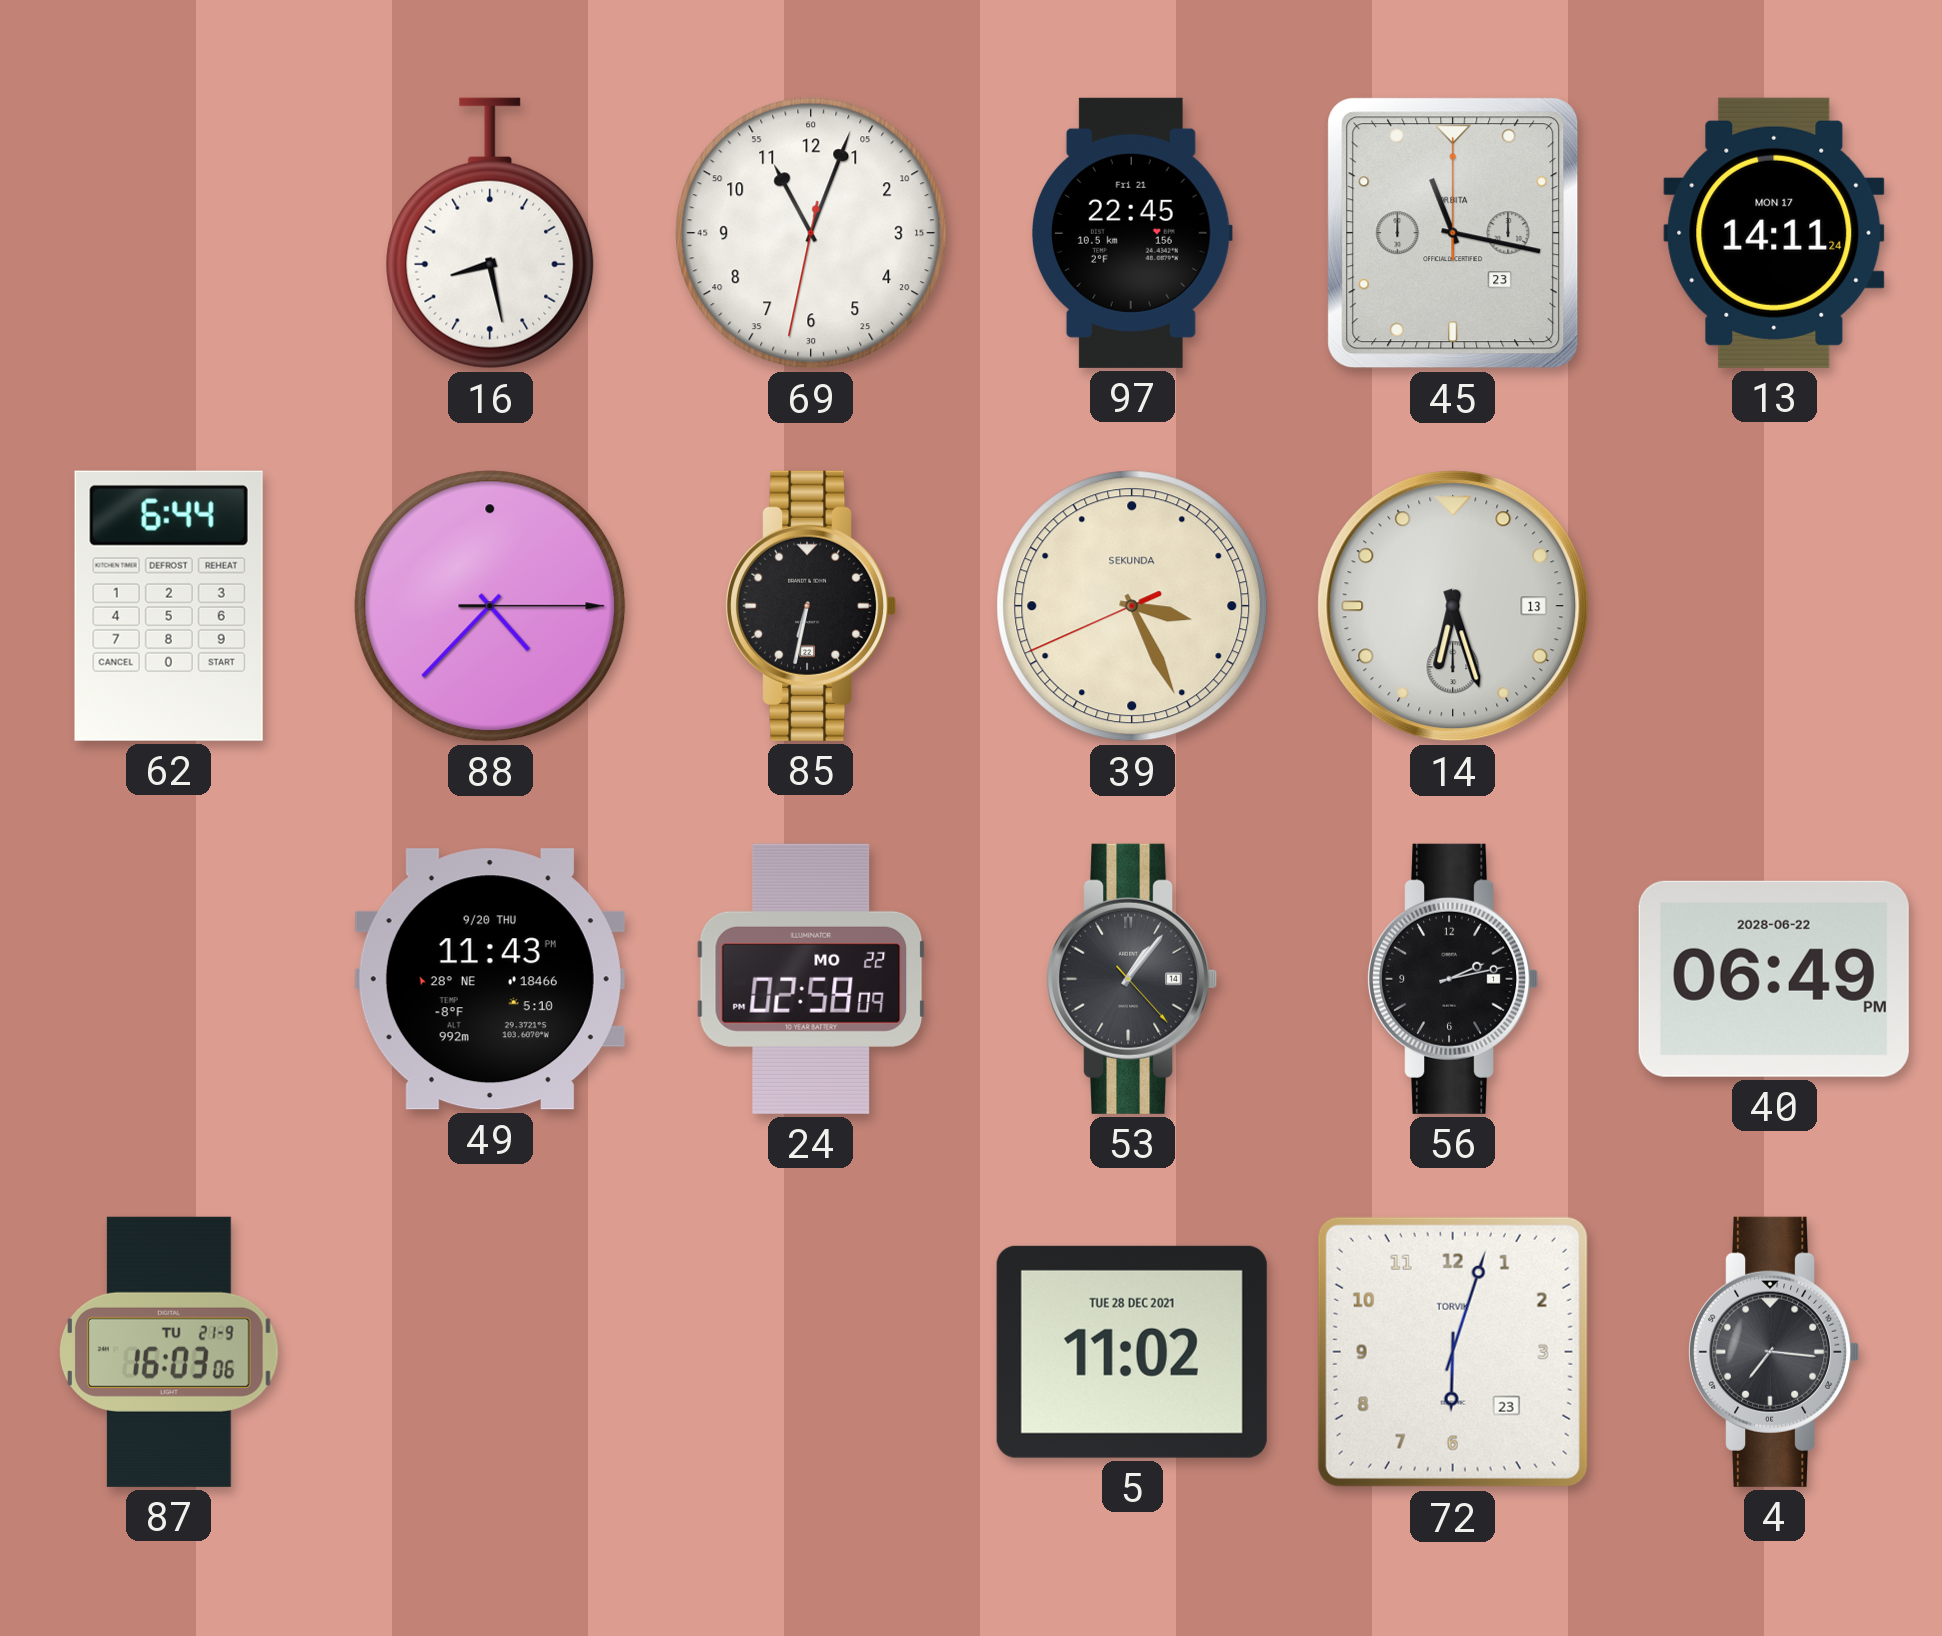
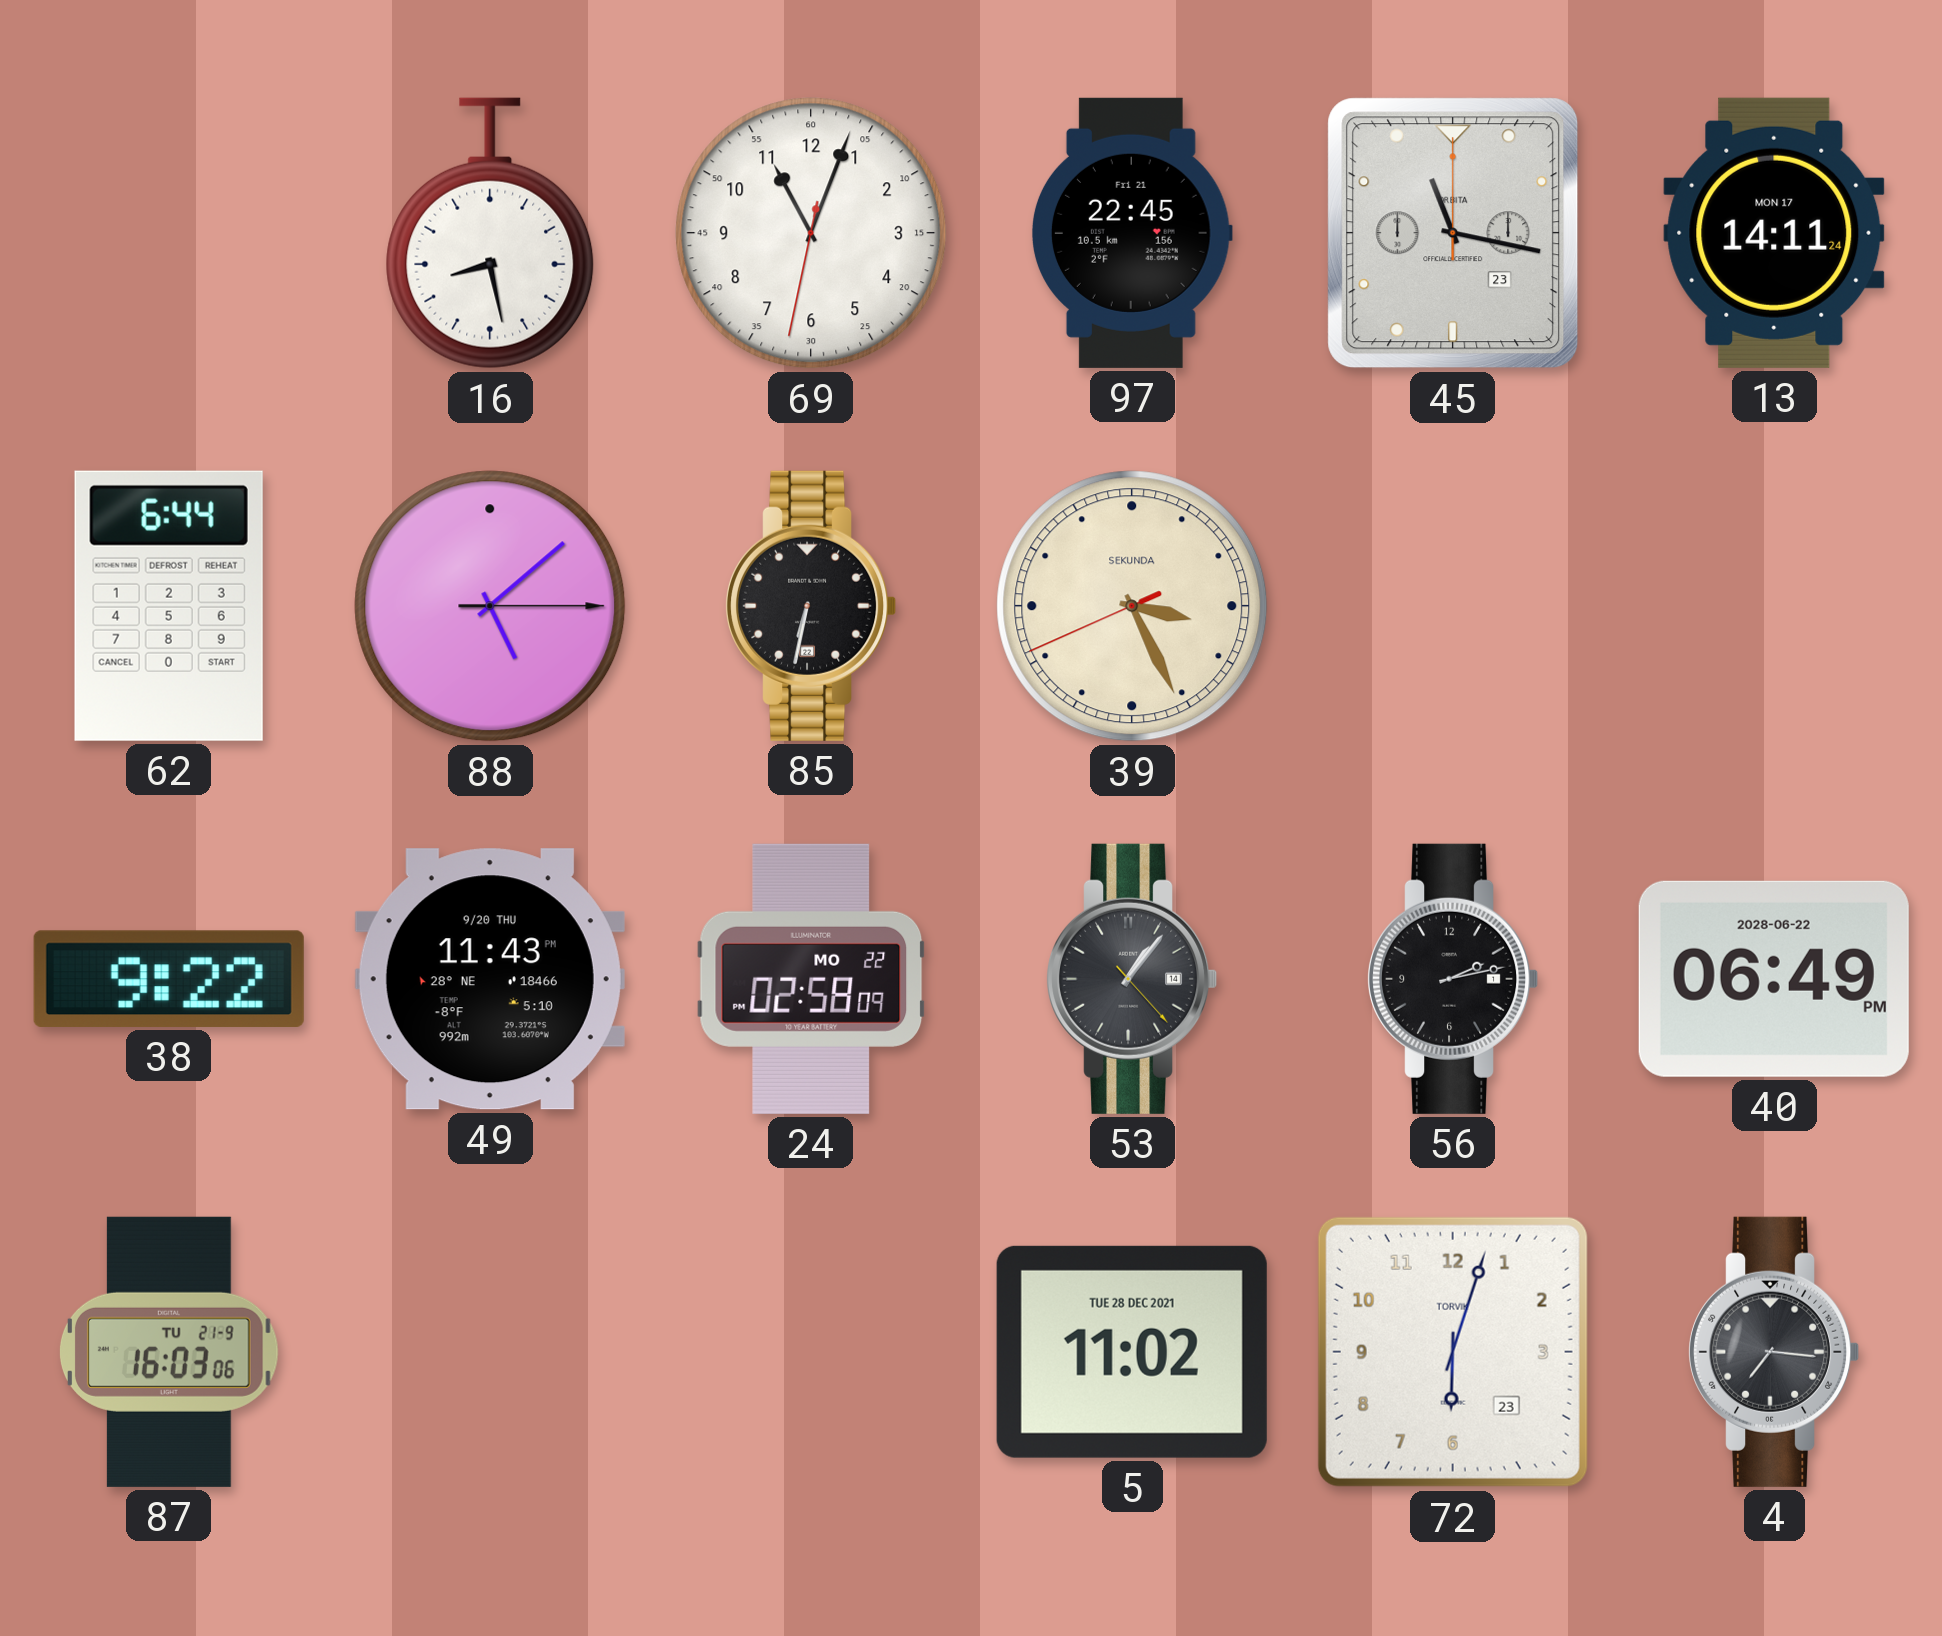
88: 4:37 -> 5:08
14: 6:27 -> none
38: none -> 9:22
